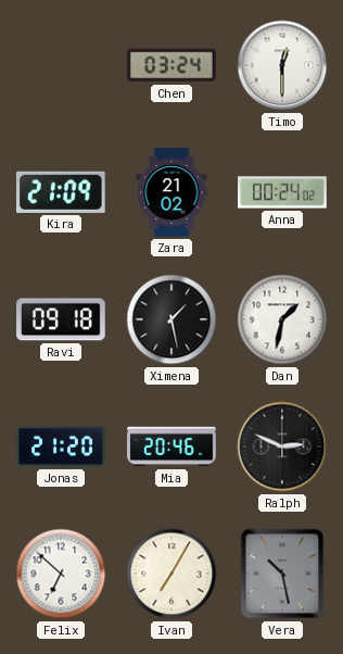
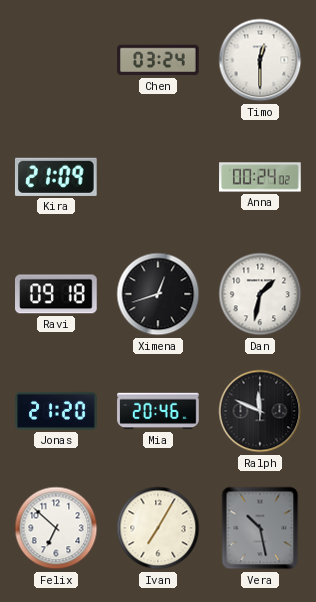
Zara: 21:02 -> none
Ximena: 1:28 -> 12:42
Ralph: 2:49 -> 11:49
